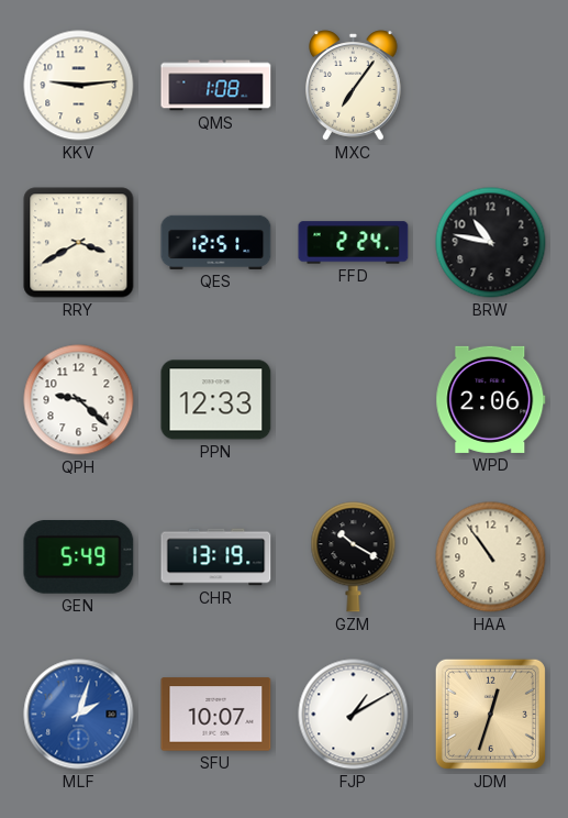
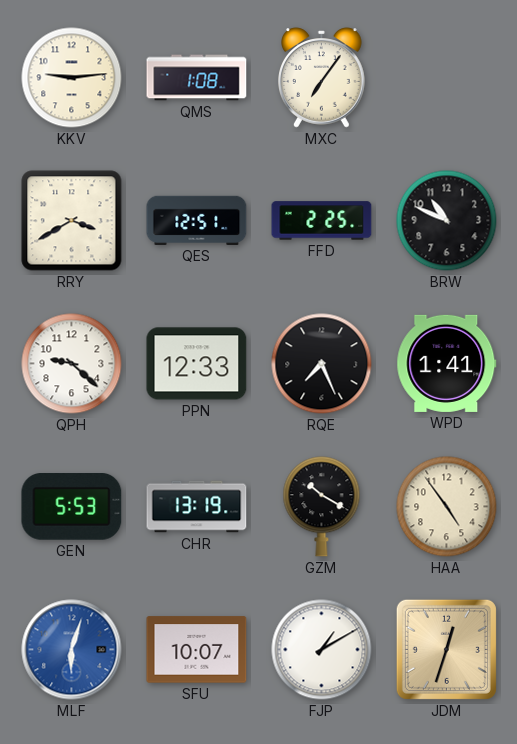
FFD: 2:24 -> 2:25
BRW: 10:47 -> 10:49
RQE: none -> 7:26
WPD: 2:06 -> 1:41
GEN: 5:49 -> 5:53
HAA: 10:54 -> 4:54
MLF: 2:03 -> 6:03
